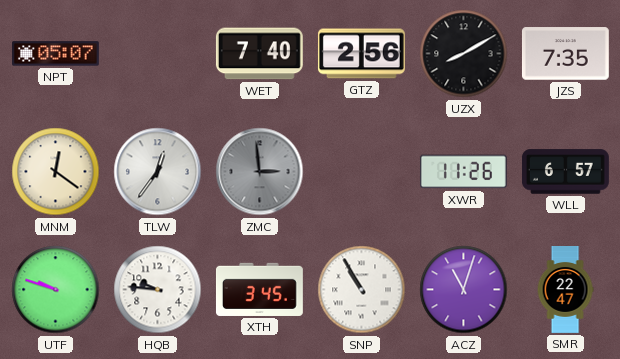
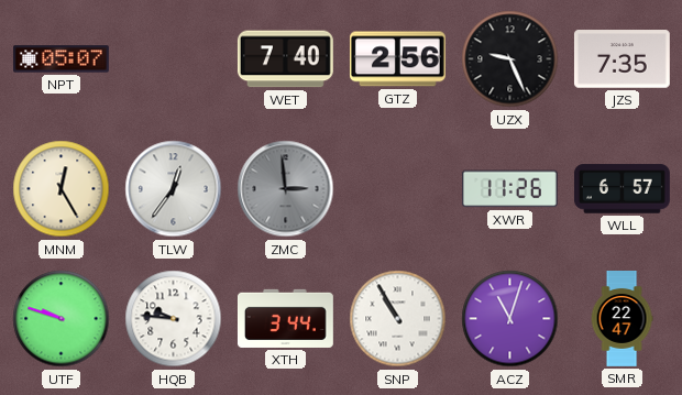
UZX: 8:10 -> 9:26
MNM: 12:21 -> 12:25
XTH: 3:45 -> 3:44
